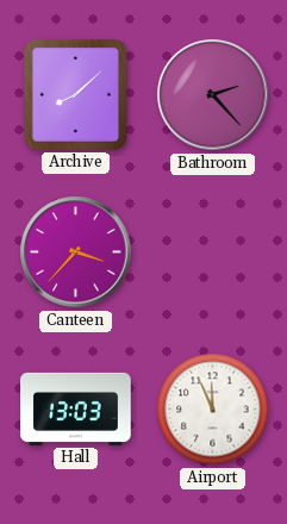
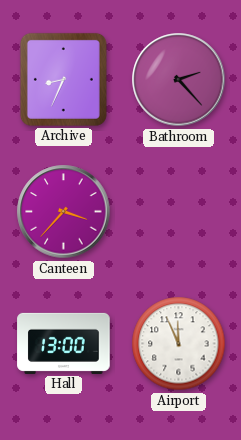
Archive: 8:08 -> 8:34
Hall: 13:03 -> 13:00
